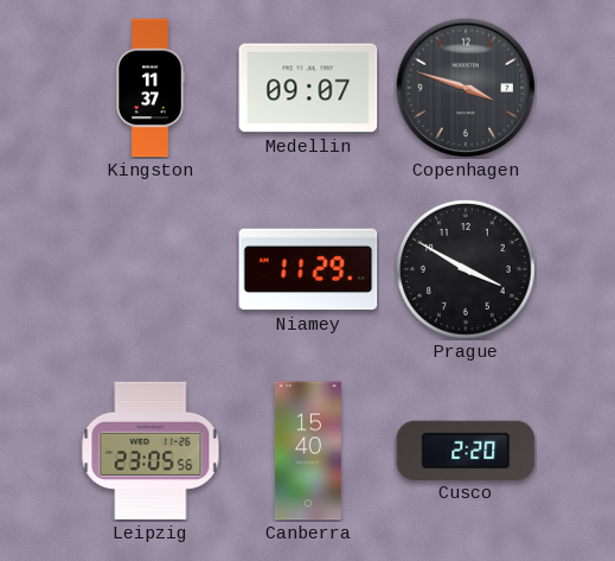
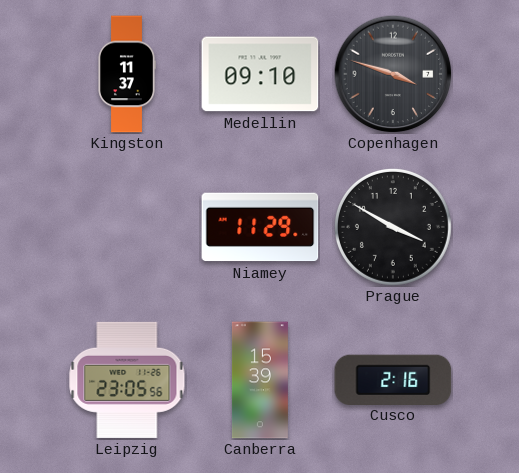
Medellin: 09:07 -> 09:10
Canberra: 15:40 -> 15:39
Cusco: 2:20 -> 2:16
